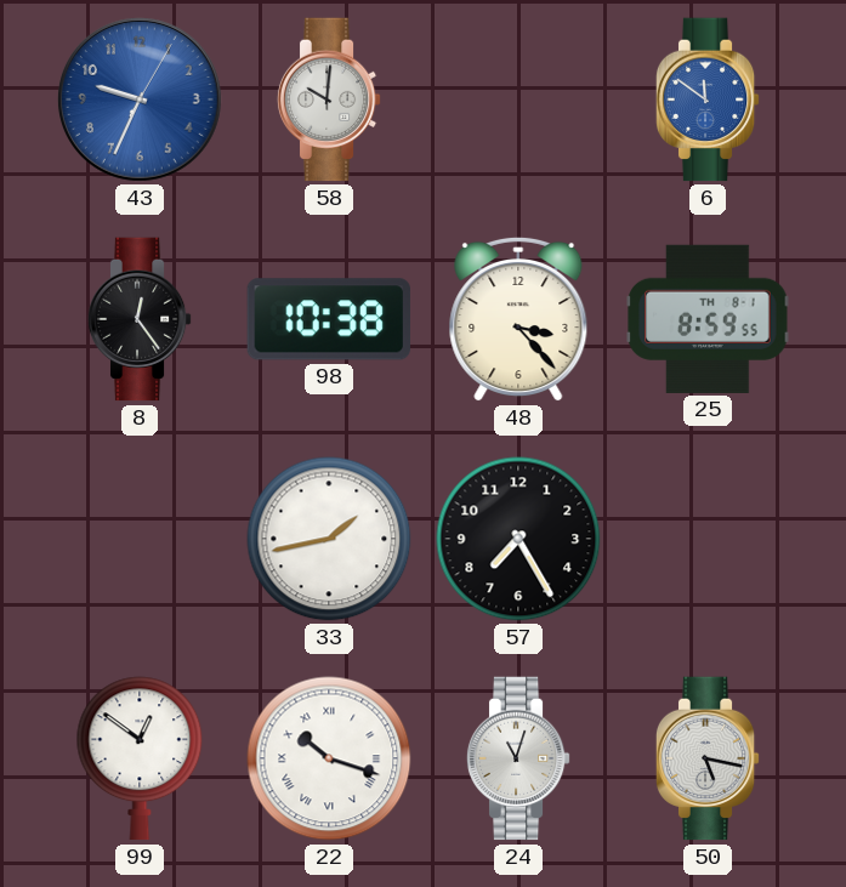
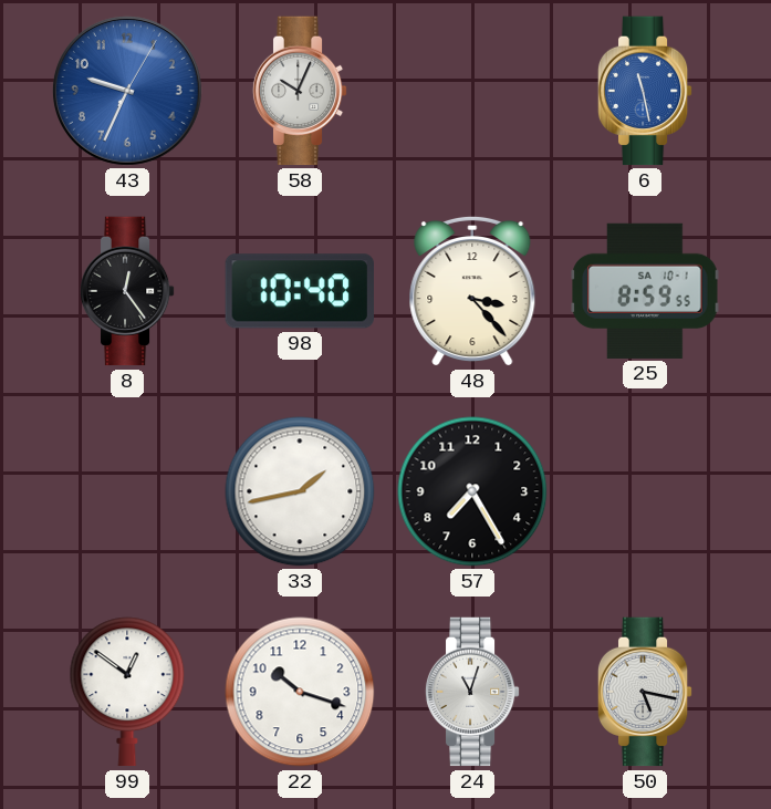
58: 10:01 -> 10:04
6: 11:51 -> 11:28
98: 10:38 -> 10:40
25 date: TH 8-1 -> SA 10-1
22 numerals: Roman -> Arabic
